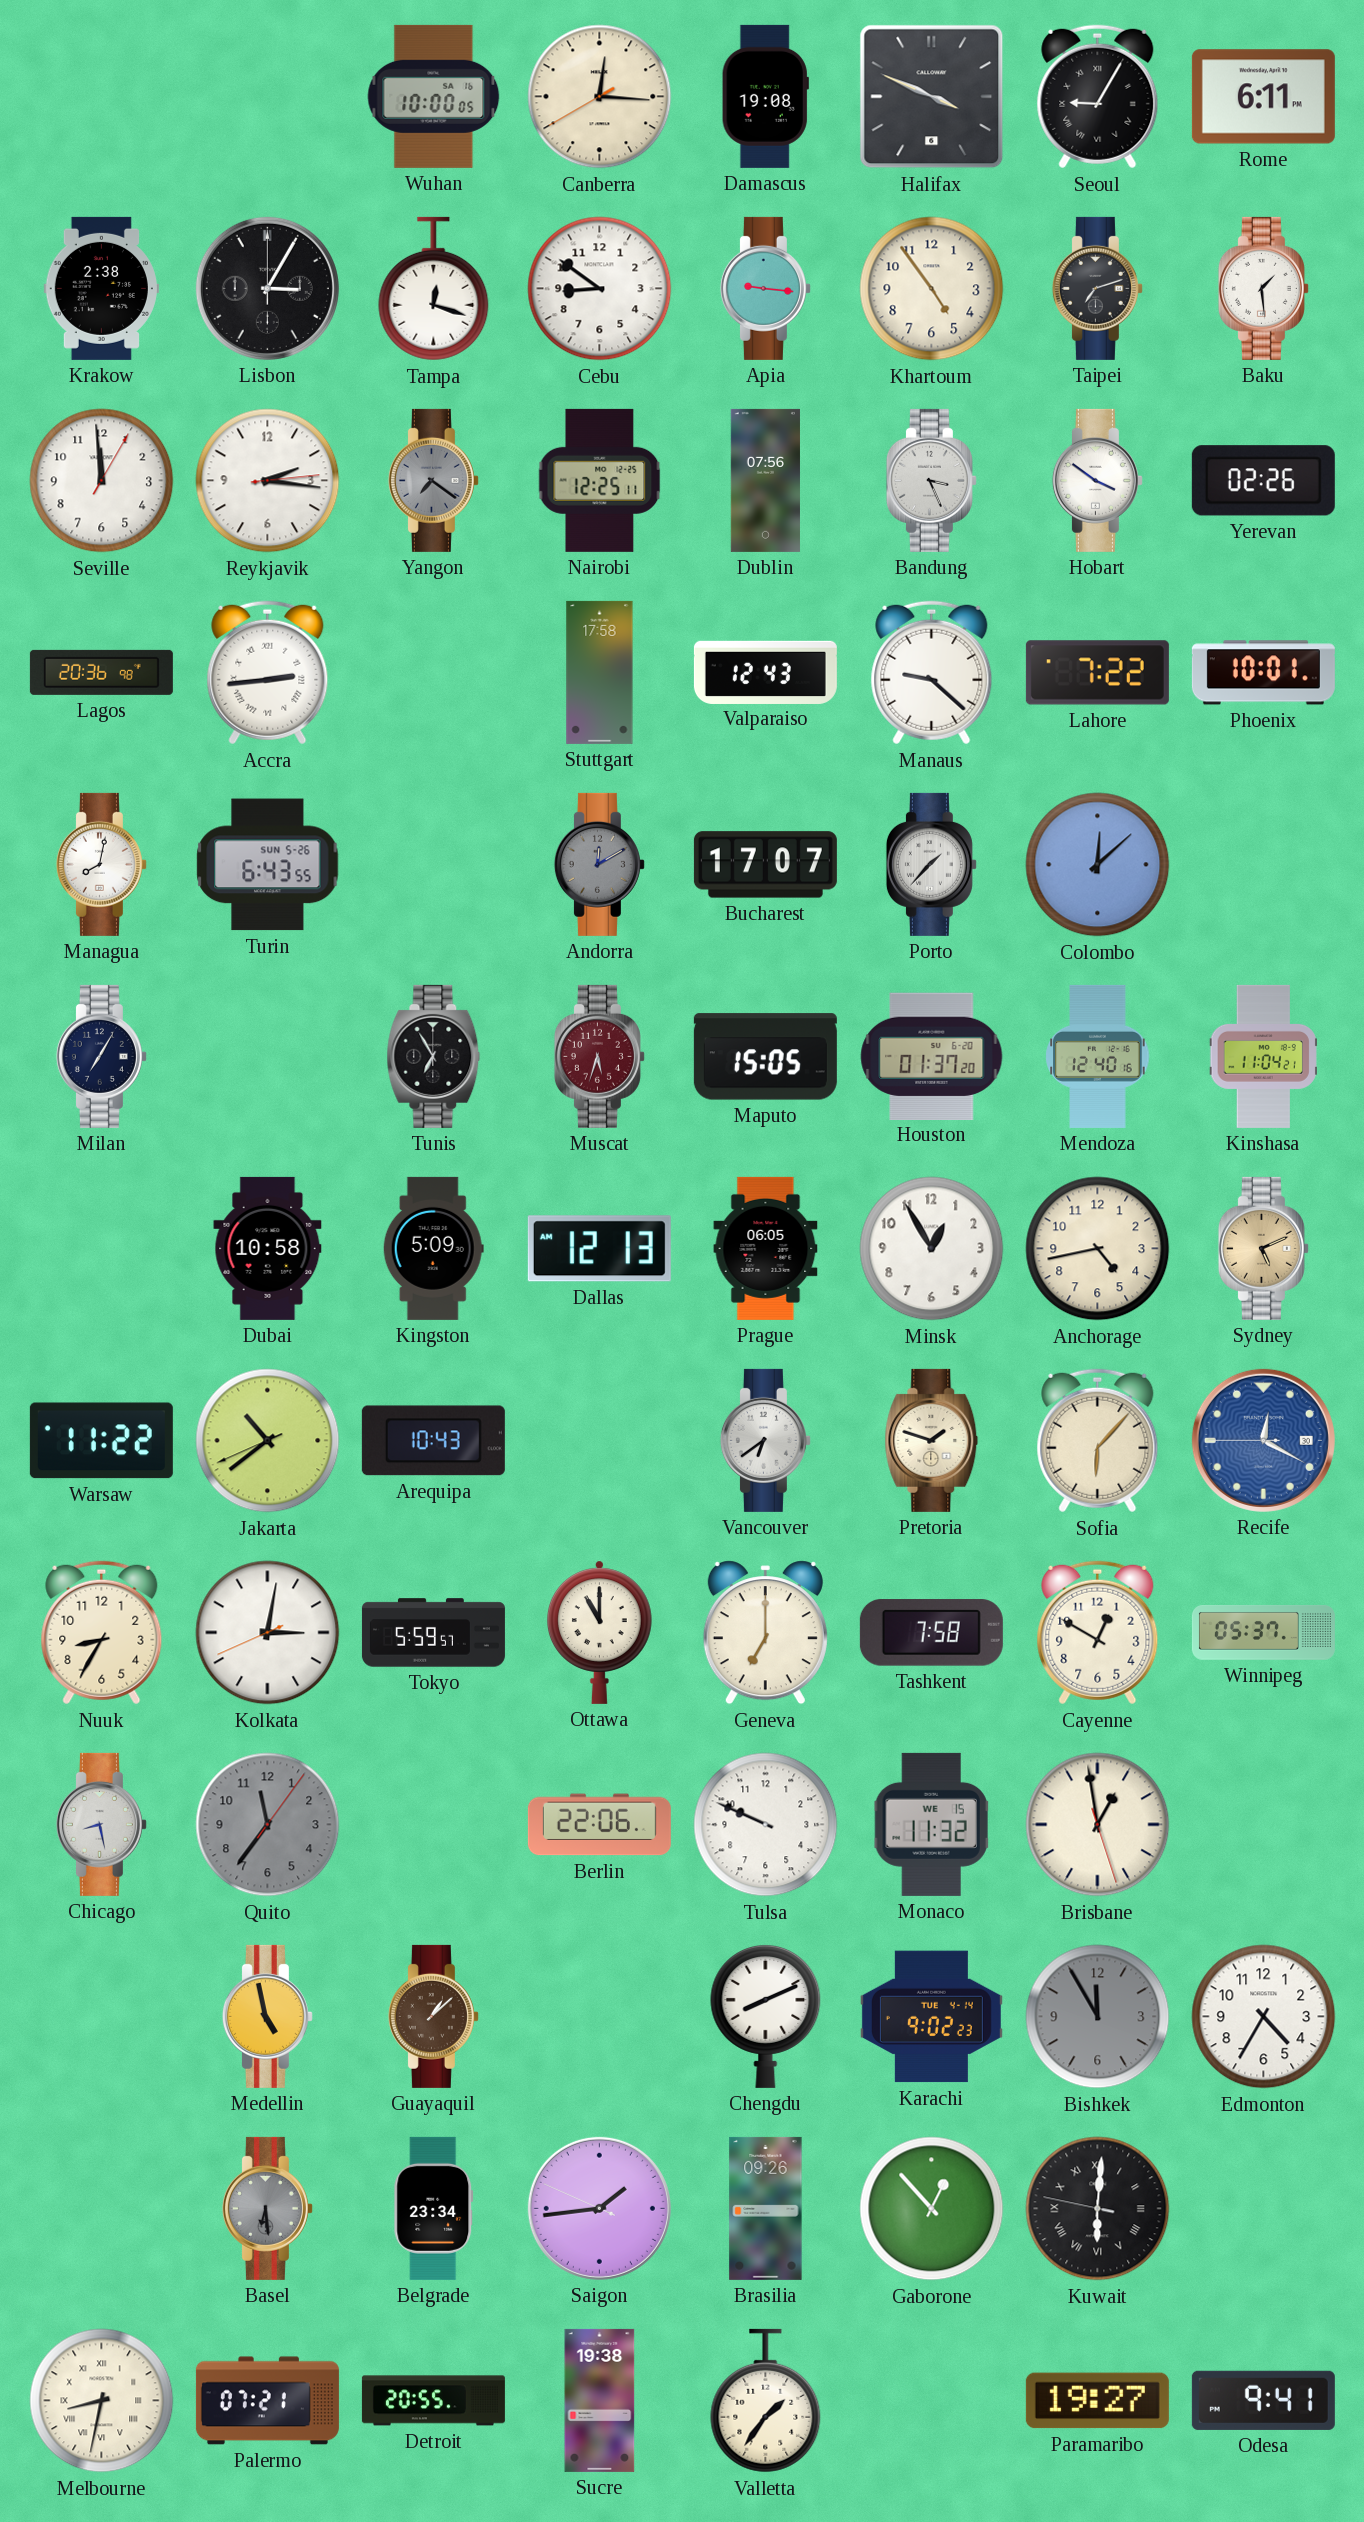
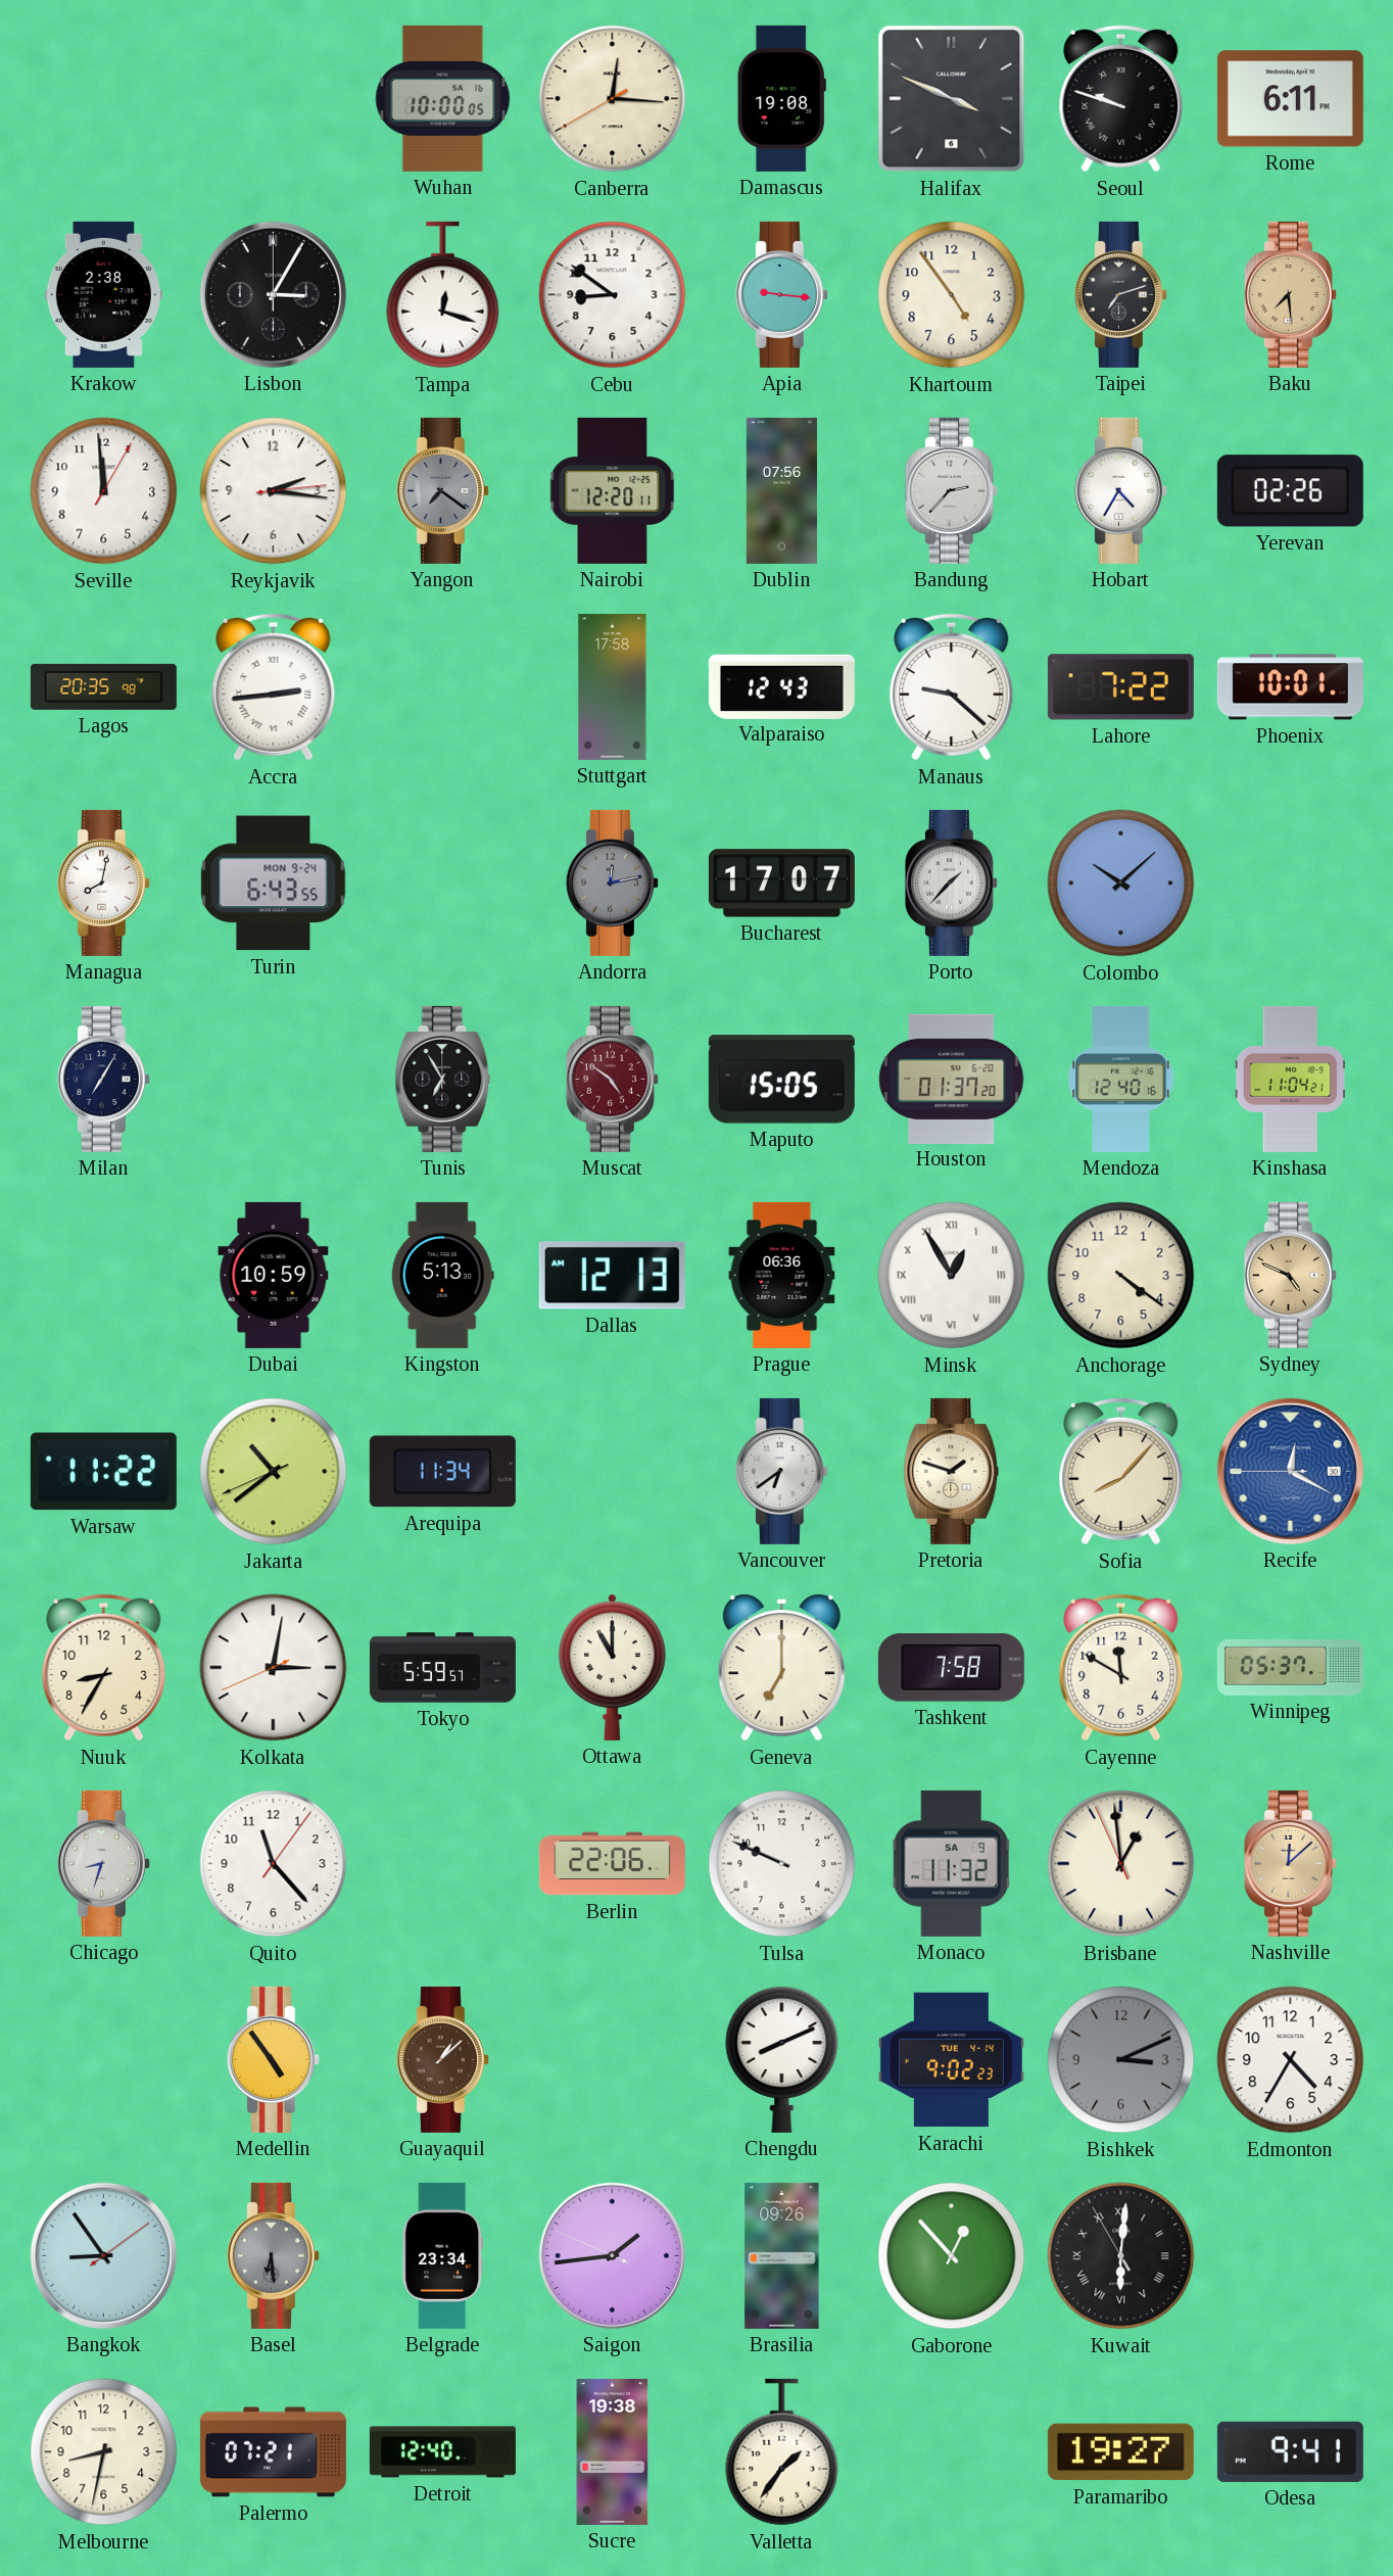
Seoul: 9:05 -> 9:48
Baku: 1:29 -> 7:29
Baku dial: white -> champagne
Nairobi: 12:25 -> 12:20
Bandung: 3:26 -> 2:37
Hobart: 3:51 -> 4:35
Lagos: 20:36 -> 20:35
Turin date: SUN 5-26 -> MON 9-24
Andorra: 12:10 -> 12:13
Colombo: 12:08 -> 10:08
Muscat: 5:33 -> 4:51
Dubai: 10:58 -> 10:59
Kingston: 5:09 -> 5:13
Prague: 06:05 -> 06:36
Minsk numerals: Arabic -> Roman
Anchorage: 4:43 -> 4:21
Sydney: 5:11 -> 4:49
Arequipa: 10:43 -> 11:34
Sofia: 6:07 -> 8:07
Cayenne: 12:50 -> 11:50
Chicago: 8:28 -> 8:33
Quito: 11:36 -> 11:23
Quito dial: grey -> white
Monaco date: WE 15 -> SA 9
Brisbane: 12:58:27 -> 12:58:56
Nashville: none -> 12:08
Medellin: 4:58 -> 4:54
Bishkek: 11:55 -> 3:11
Bangkok: none -> 8:54
Kuwait: 6:00:47 -> 6:00:55
Melbourne numerals: Roman -> Arabic
Detroit: 20:55 -> 12:40
